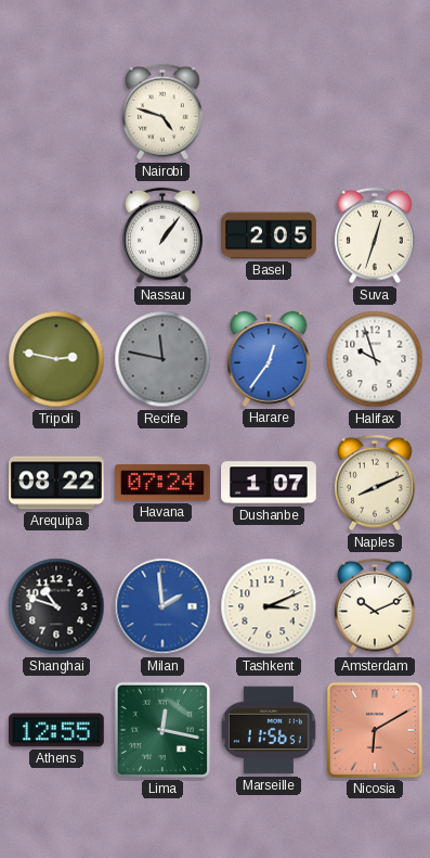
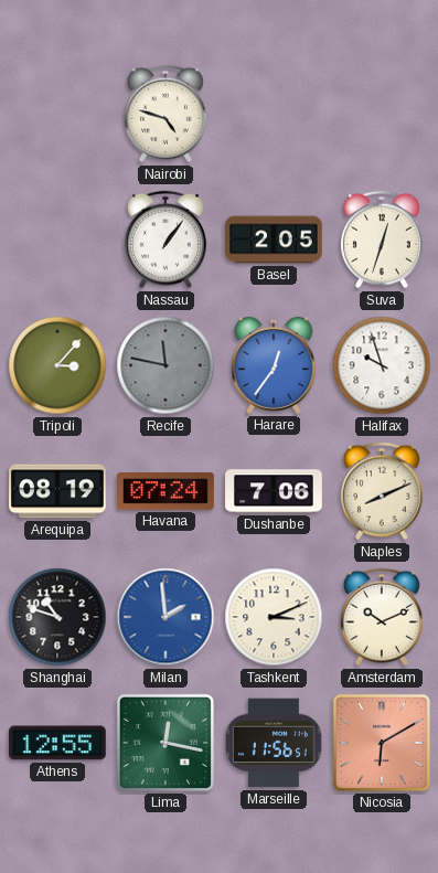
Tripoli: 2:47 -> 3:07
Arequipa: 08:22 -> 08:19
Dushanbe: 1:07 -> 7:06
